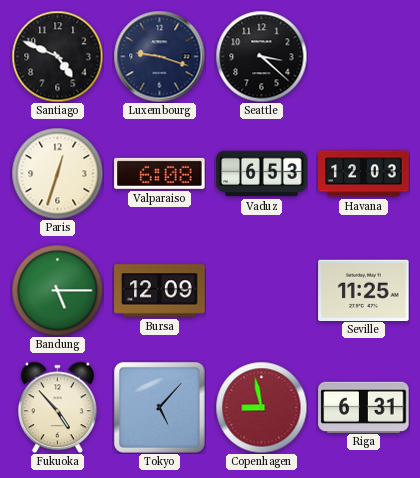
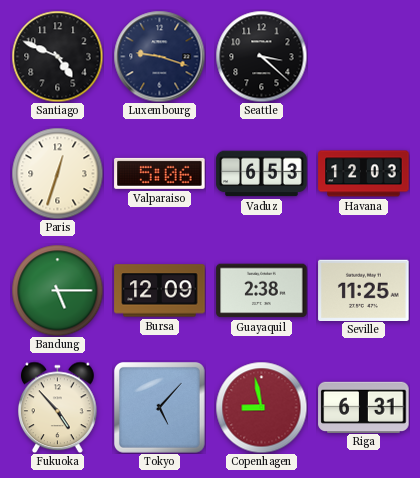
Valparaiso: 6:08 -> 5:06
Guayaquil: none -> 2:38
